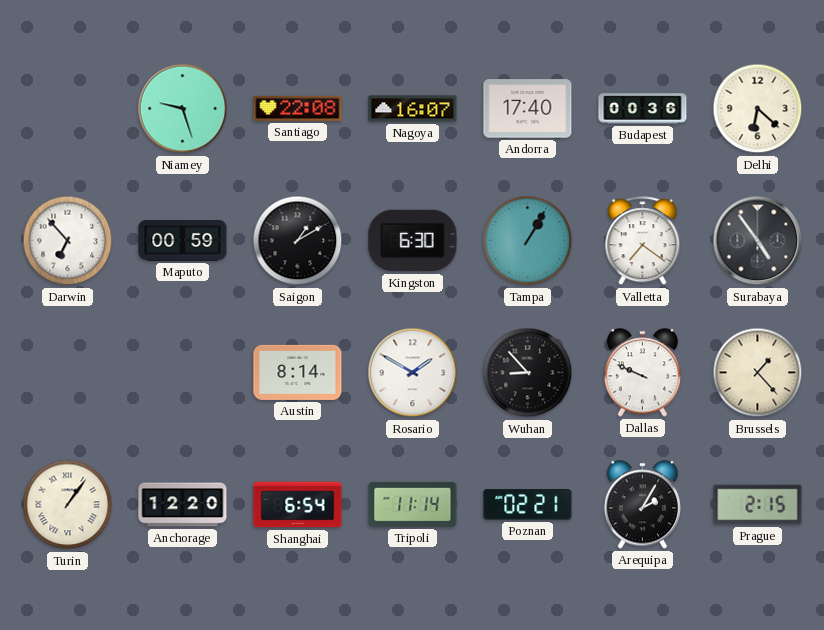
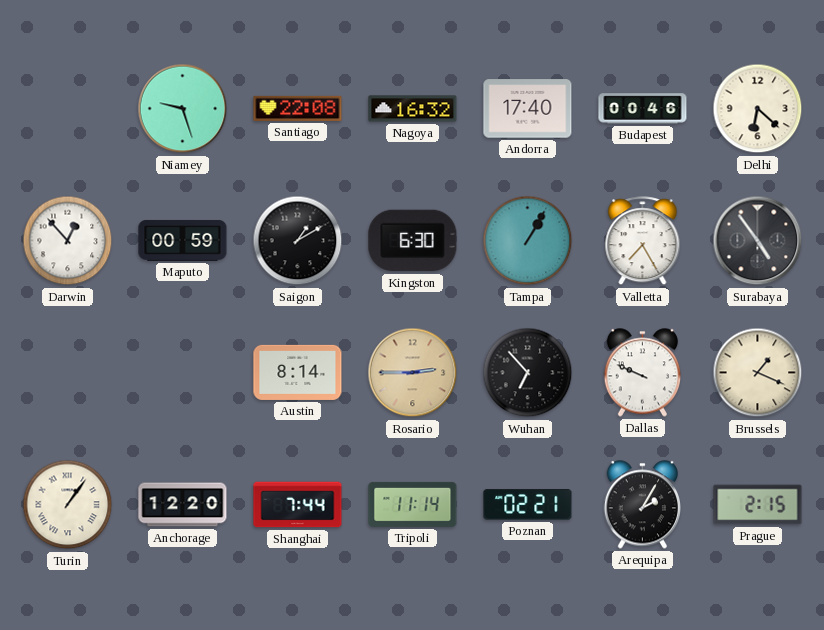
Nagoya: 16:07 -> 16:32
Budapest: 00:36 -> 00:46
Darwin: 6:53 -> 12:53
Valletta: 7:21 -> 7:25
Rosario: 1:50 -> 2:45
Rosario dial: white -> champagne
Wuhan: 8:53 -> 6:53
Brussels: 1:23 -> 1:19
Shanghai: 6:54 -> 7:44
